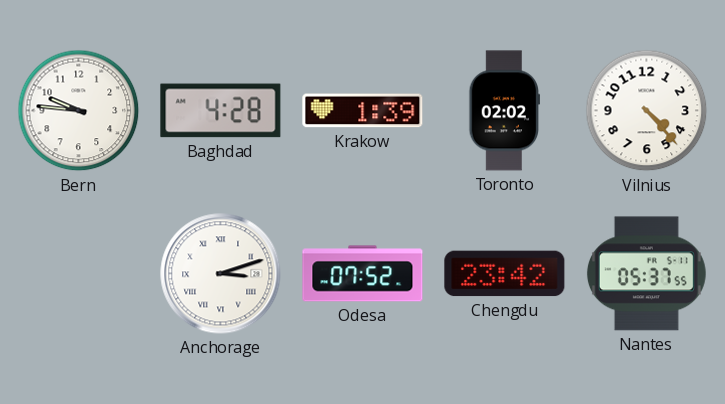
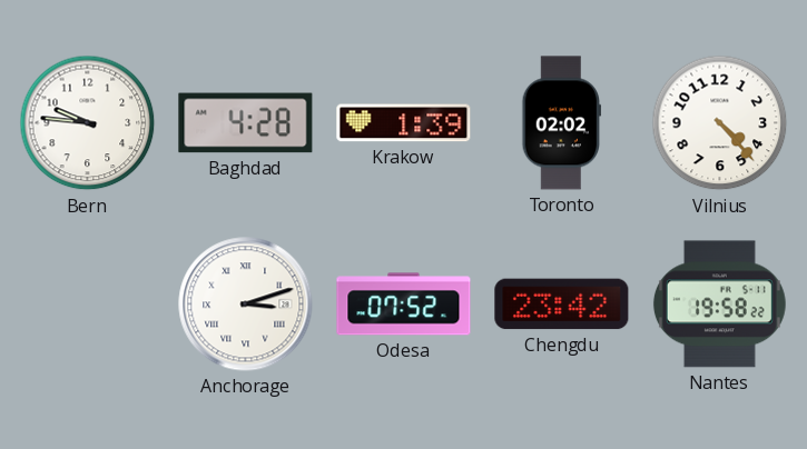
Nantes: 05:37 -> 19:58
